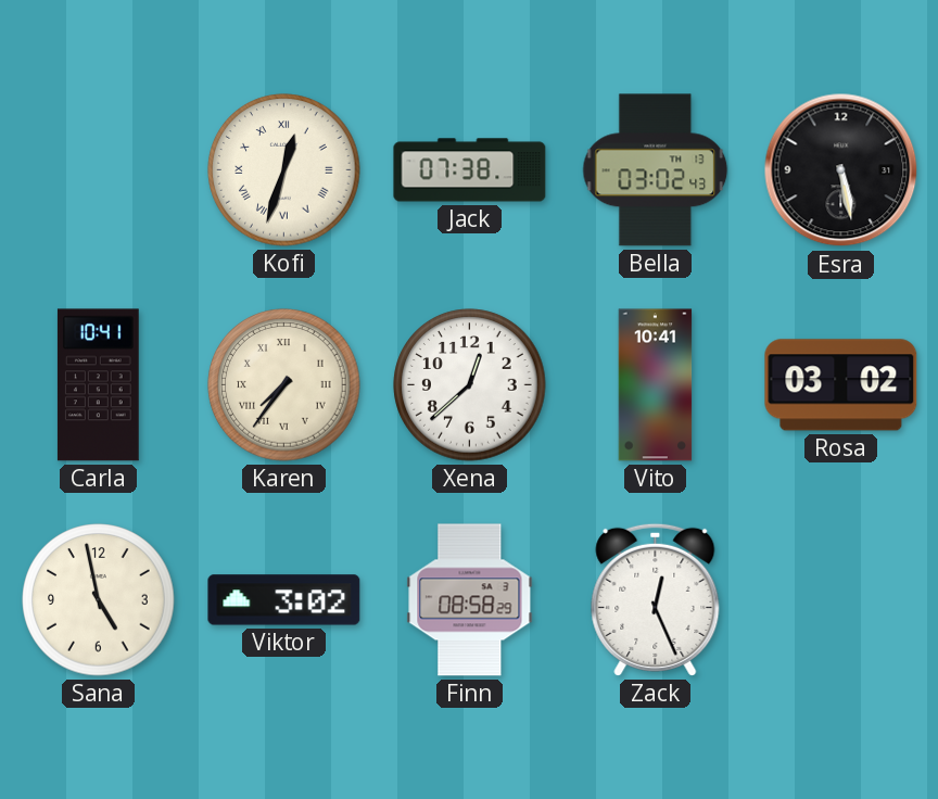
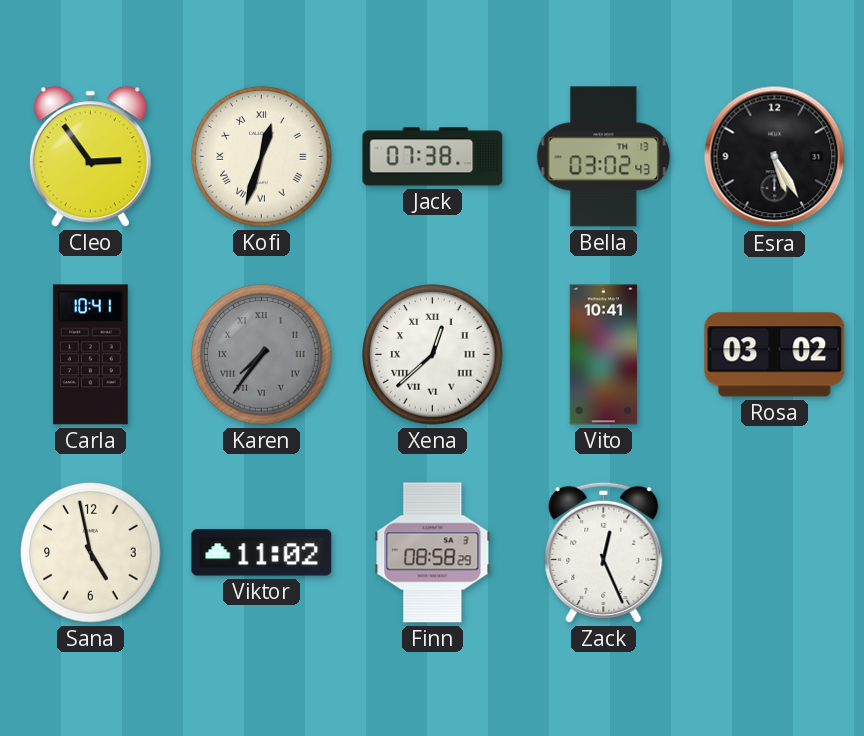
Cleo: none -> 2:54
Esra: 5:28 -> 5:25
Karen dial: cream -> grey
Xena numerals: Arabic -> Roman
Viktor: 3:02 -> 11:02
